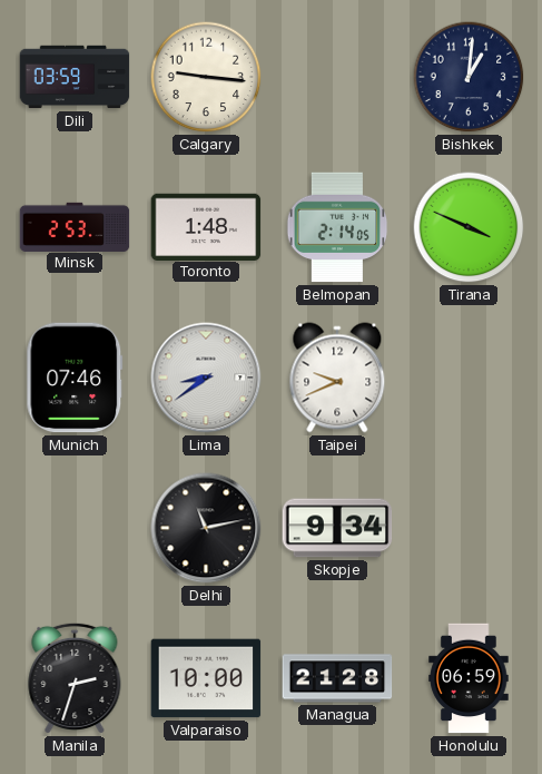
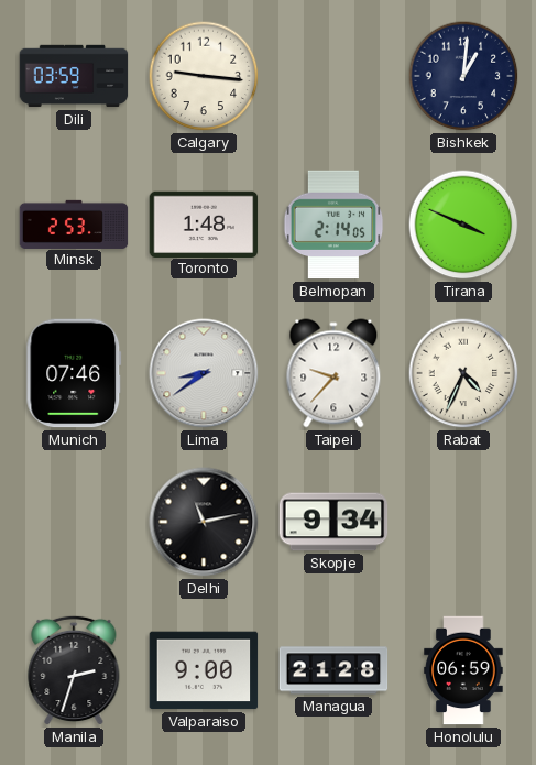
Taipei: 9:41 -> 9:37
Rabat: none -> 4:34
Valparaiso: 10:00 -> 9:00
